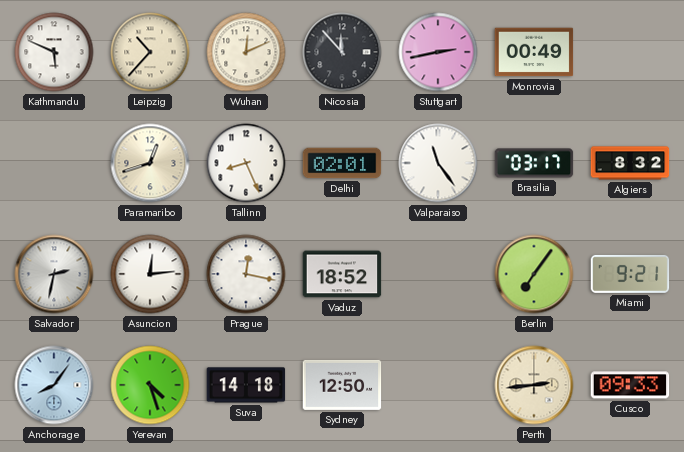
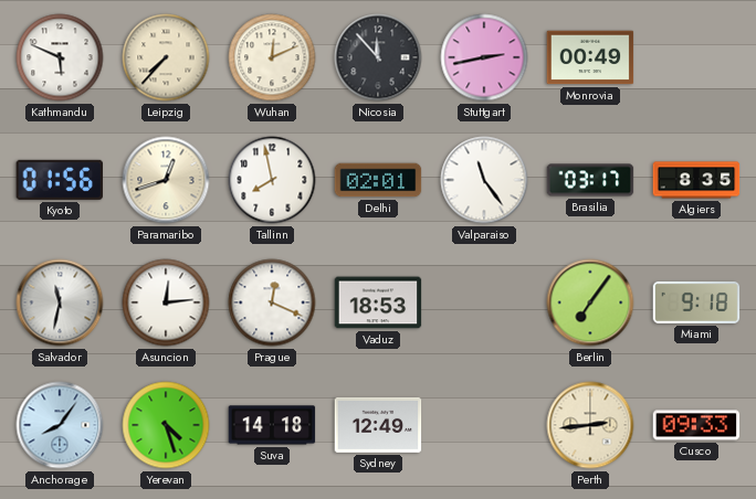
Leipzig: 10:37 -> 7:37
Kyoto: none -> 01:56
Tallinn: 8:26 -> 7:58
Algiers: 8:32 -> 8:35
Salvador: 2:32 -> 11:32
Prague: 12:17 -> 12:19
Vaduz: 18:52 -> 18:53
Miami: 9:21 -> 9:18
Sydney: 12:50 -> 12:49
